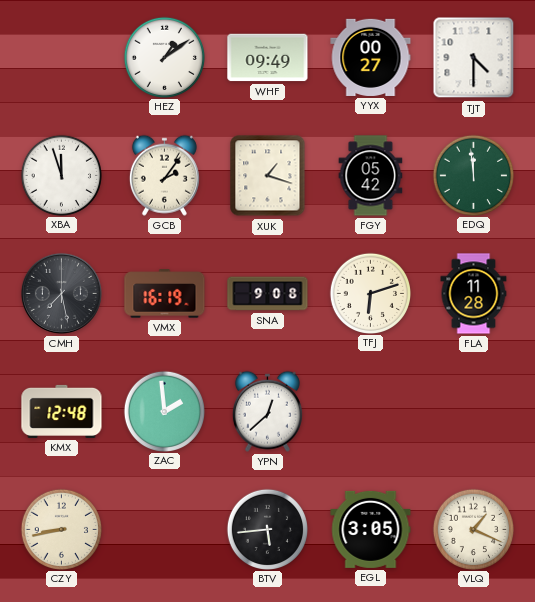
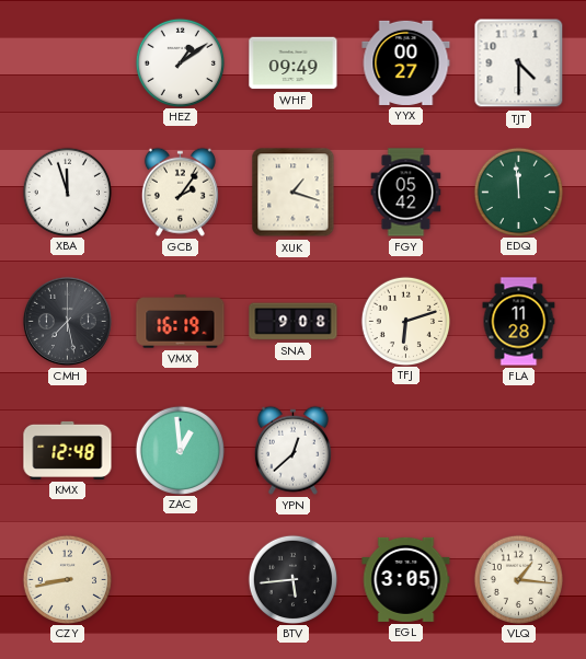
ZAC: 1:59 -> 12:59
VLQ: 1:19 -> 1:16
